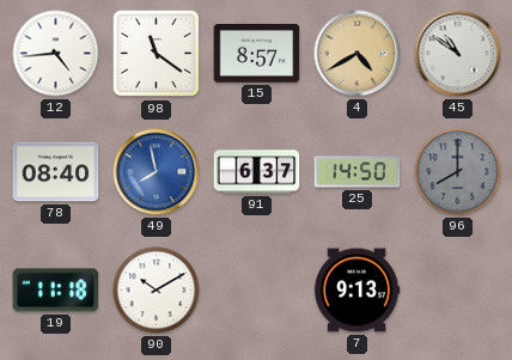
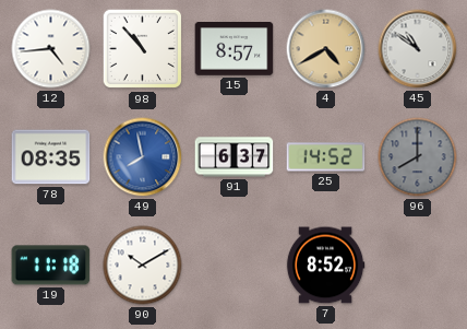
98: 11:21 -> 10:53
78: 08:40 -> 08:35
25: 14:50 -> 14:52
7: 9:13 -> 8:52
